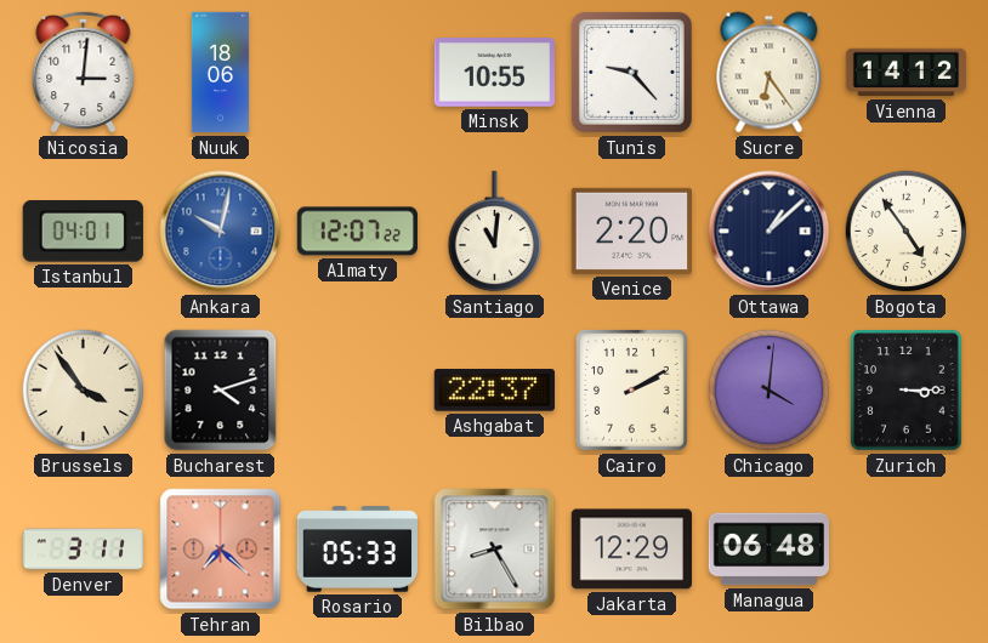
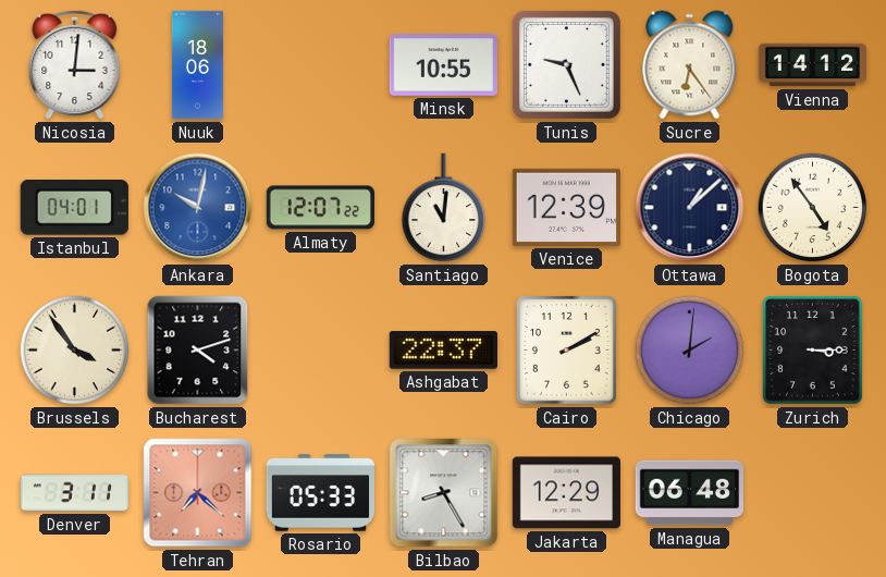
Tunis: 9:23 -> 9:26
Venice: 2:20 -> 12:39
Chicago: 4:01 -> 2:01
